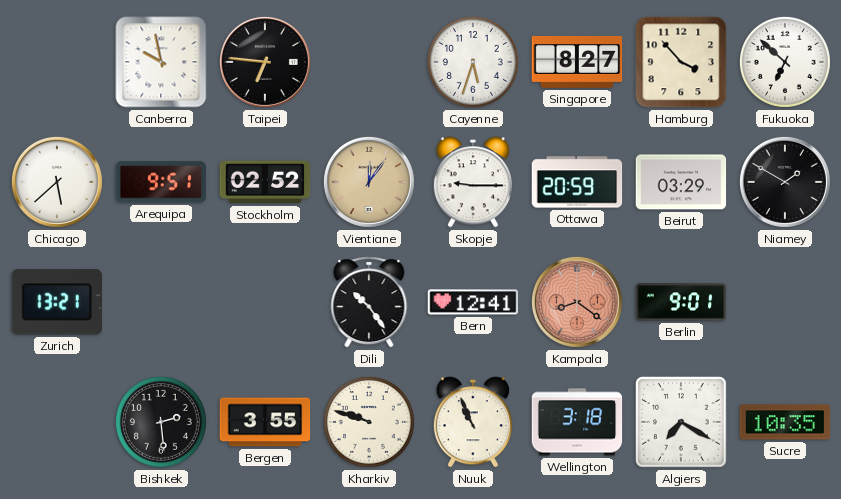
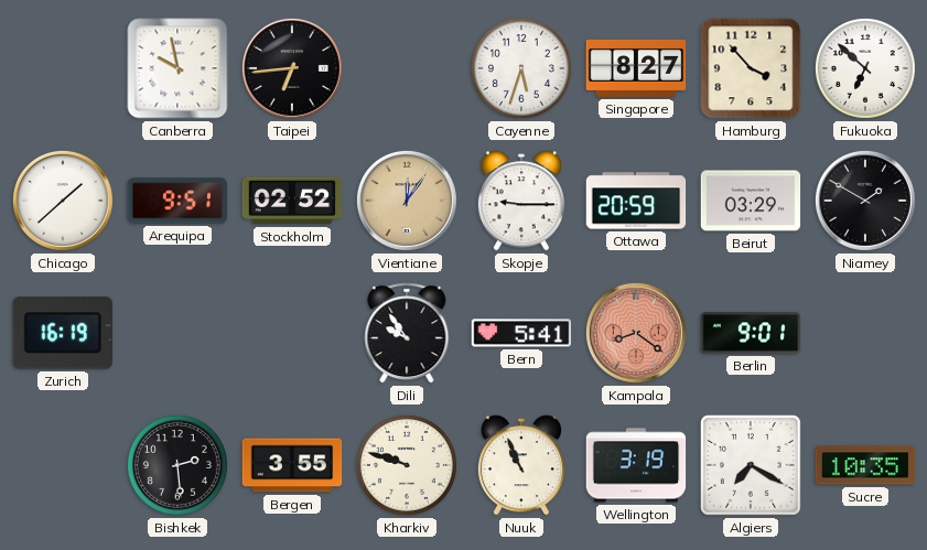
Taipei: 6:46 -> 6:44
Chicago: 5:38 -> 1:38
Zurich: 13:21 -> 16:19
Dili: 10:24 -> 9:54
Bern: 12:41 -> 5:41
Wellington: 3:18 -> 3:19
